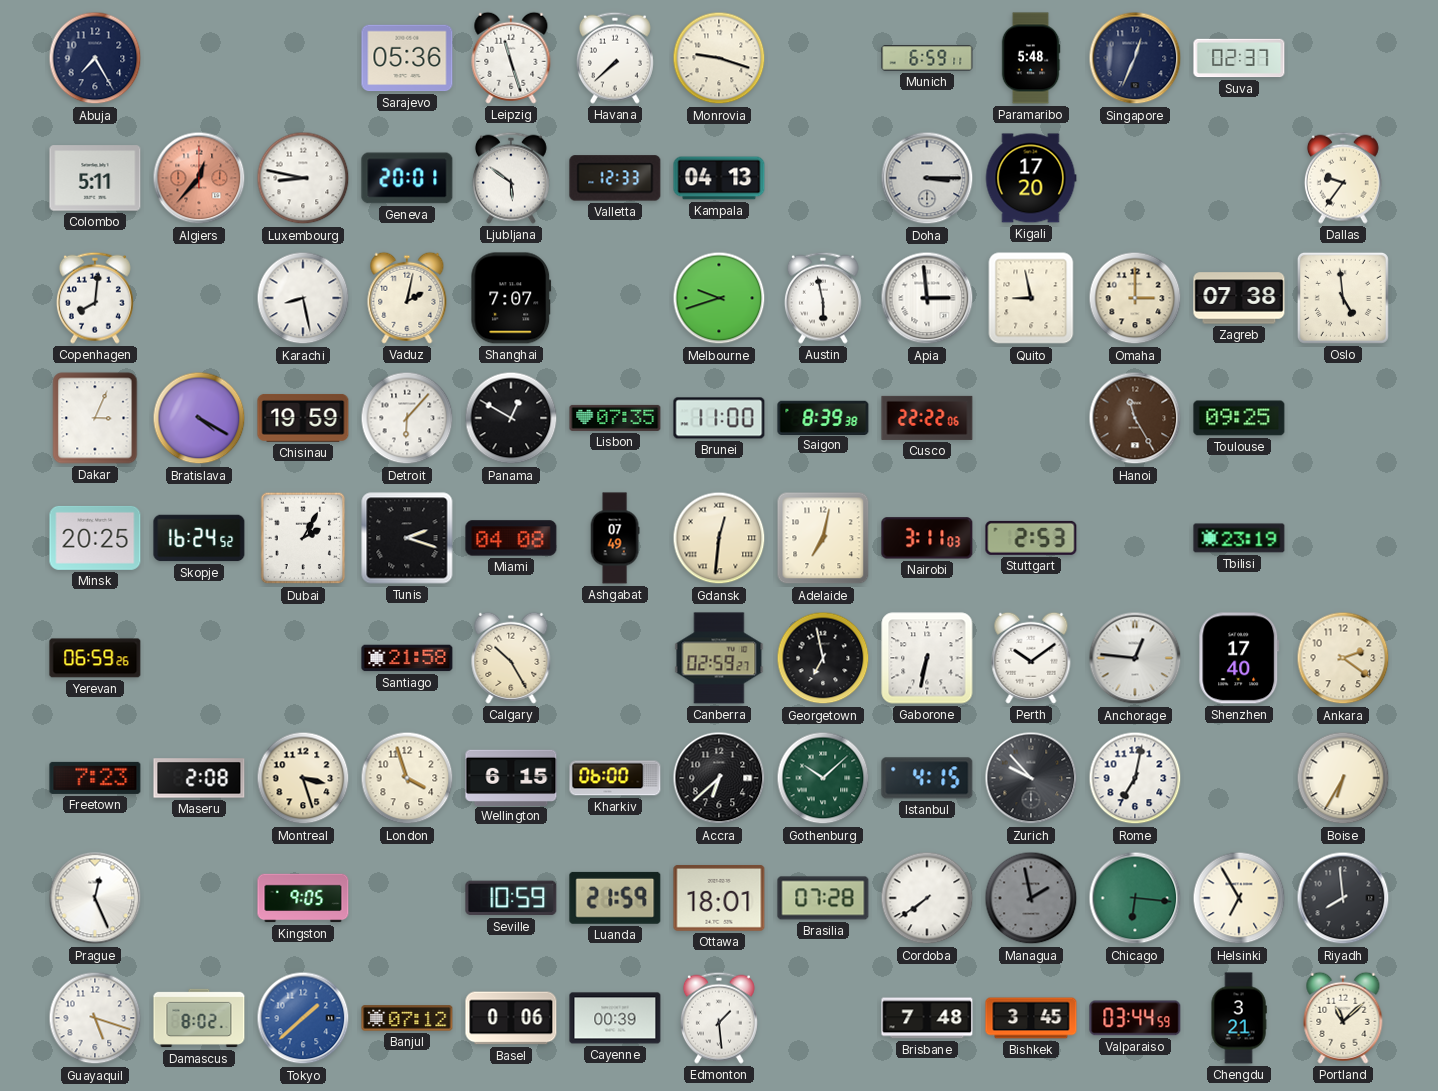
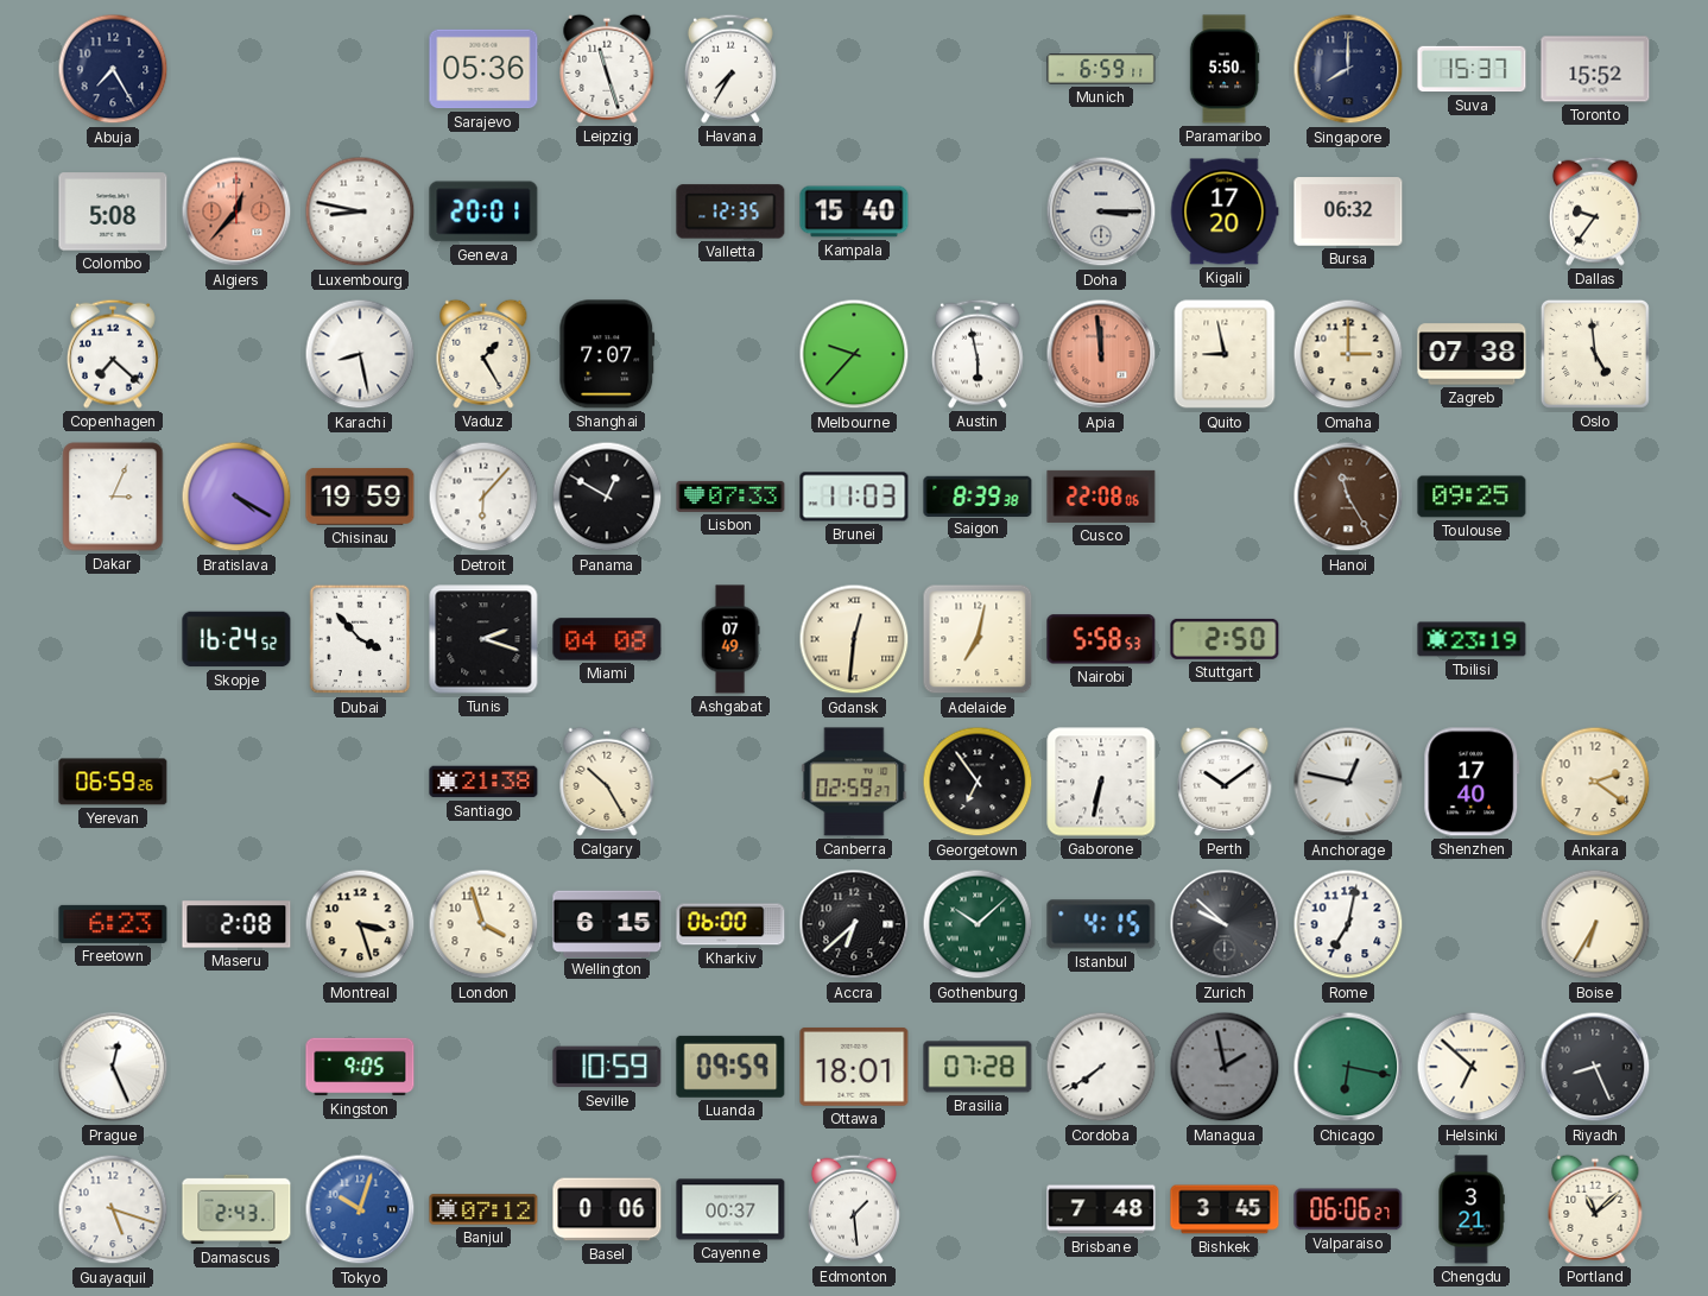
Havana: 7:38 -> 7:35
Monrovia: 9:18 -> none
Paramaribo: 5:48 -> 5:50
Singapore: 12:34 -> 8:00
Suva: 02:37 -> 15:37
Toronto: none -> 15:52
Colombo: 5:11 -> 5:08
Ljubljana: 5:51 -> none
Valletta: 12:33 -> 12:35
Kampala: 04:13 -> 15:40
Bursa: none -> 06:32
Copenhagen: 8:01 -> 7:22
Vaduz: 2:02 -> 1:25
Melbourne: 9:42 -> 9:37
Apia: 2:59 -> 11:59
Apia dial: white -> salmon
Lisbon: 07:35 -> 07:33
Brunei: 11:00 -> 11:03
Cusco: 22:22 -> 22:08
Minsk: 20:25 -> none
Dubai: 2:05 -> 3:53
Nairobi: 3:11 -> 5:58
Stuttgart: 2:53 -> 2:50
Santiago: 21:58 -> 21:38
Georgetown: 6:58 -> 6:54
Anchorage: 12:46 -> 12:47
Freetown: 7:23 -> 6:23
Zurich: 9:53 -> 9:52
Luanda: 21:59 -> 09:59
Chicago: 6:16 -> 6:17
Helsinki: 6:55 -> 6:52
Riyadh: 7:59 -> 8:26
Damascus: 8:02 -> 2:43
Tokyo: 1:38 -> 10:03
Cayenne: 00:39 -> 00:37
Valparaiso: 03:44 -> 06:06
